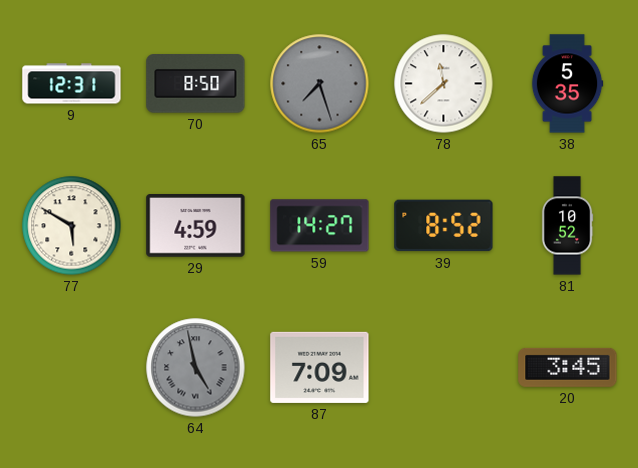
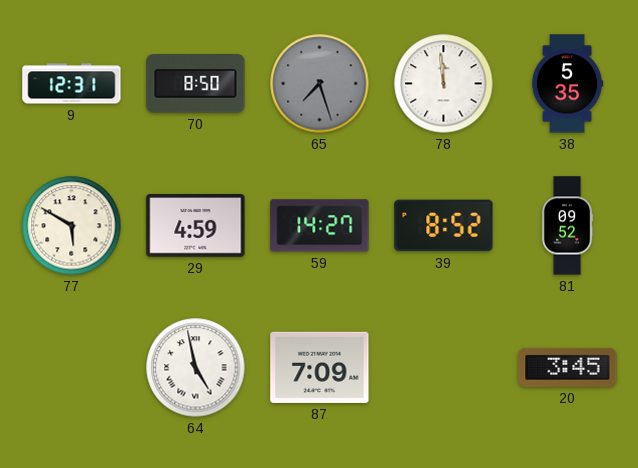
78: 11:38 -> 11:59
81: 10:52 -> 09:52
64 dial: grey -> white
